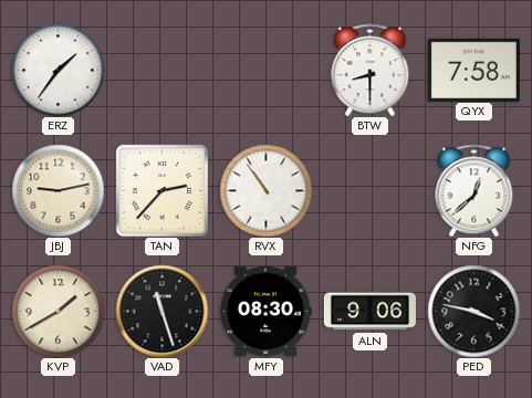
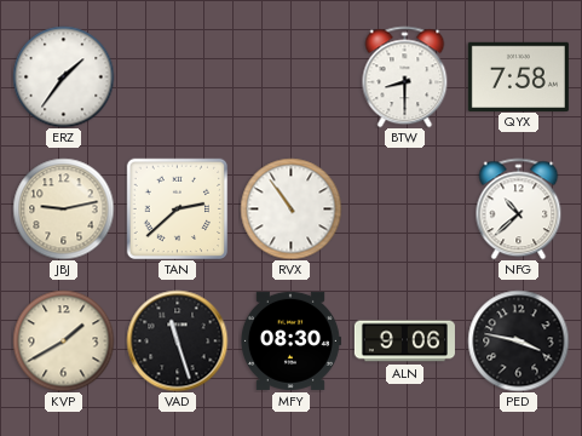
TAN: 2:37 -> 2:38
NFG: 12:38 -> 10:38
